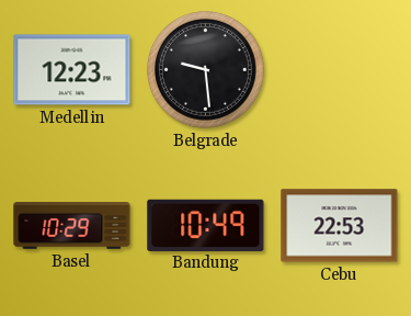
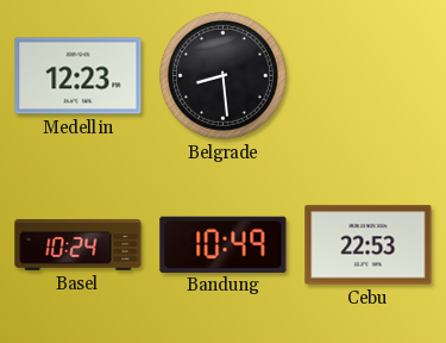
Belgrade: 9:29 -> 8:29
Basel: 10:29 -> 10:24
